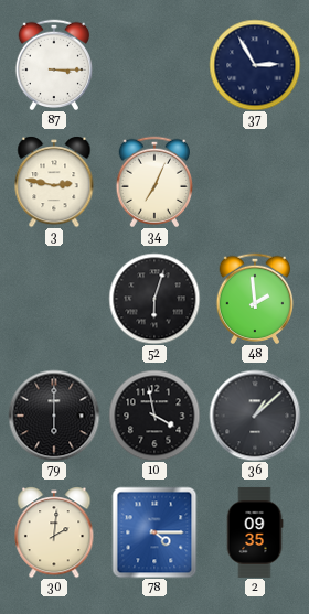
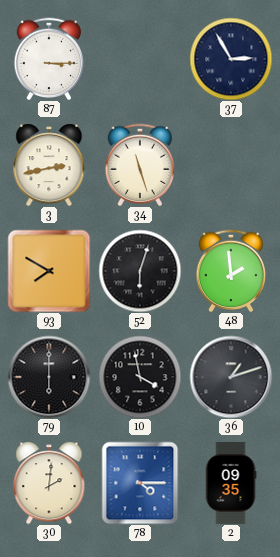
3: 2:47 -> 2:43
34: 7:04 -> 11:27
93: none -> 7:50
36: 1:08 -> 1:12
